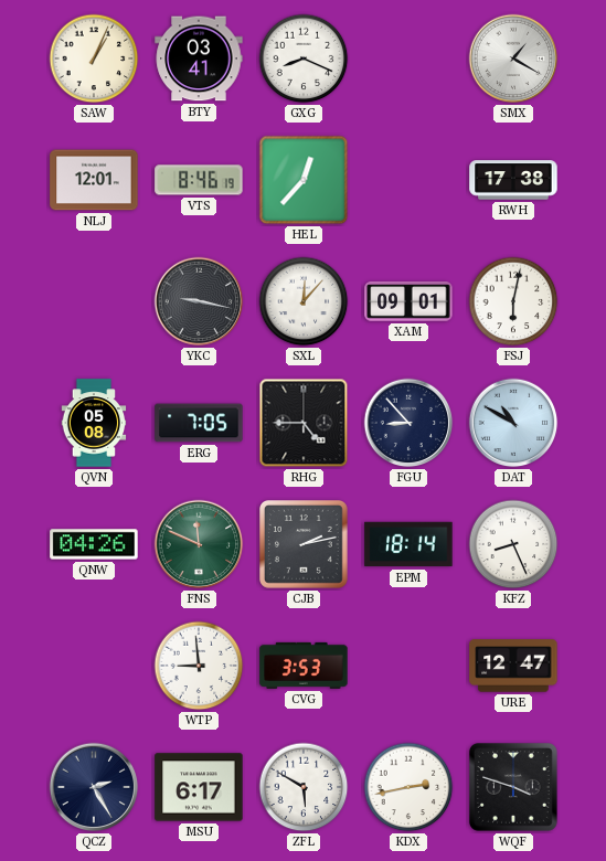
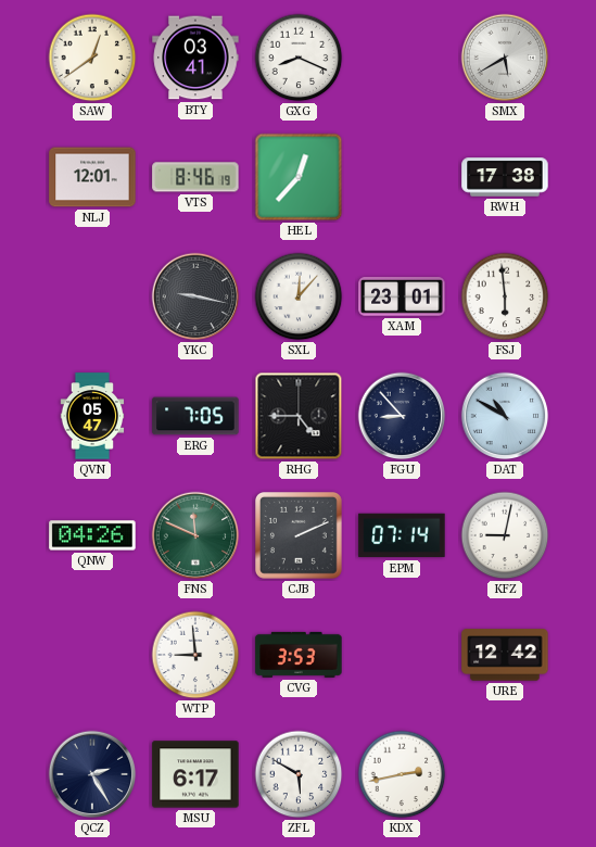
SAW: 1:04 -> 12:39
SMX: 1:20 -> 5:40
XAM: 09:01 -> 23:01
FSJ: 6:02 -> 5:59
QVN: 05:08 -> 05:47
CJB: 2:13 -> 2:11
EPM: 18:14 -> 07:14
KFZ: 8:26 -> 9:02
URE: 12:47 -> 12:42
WQF: 3:48 -> none
